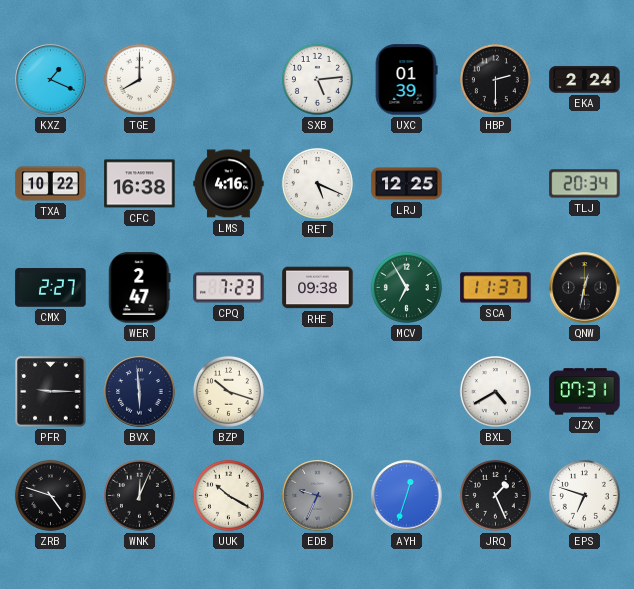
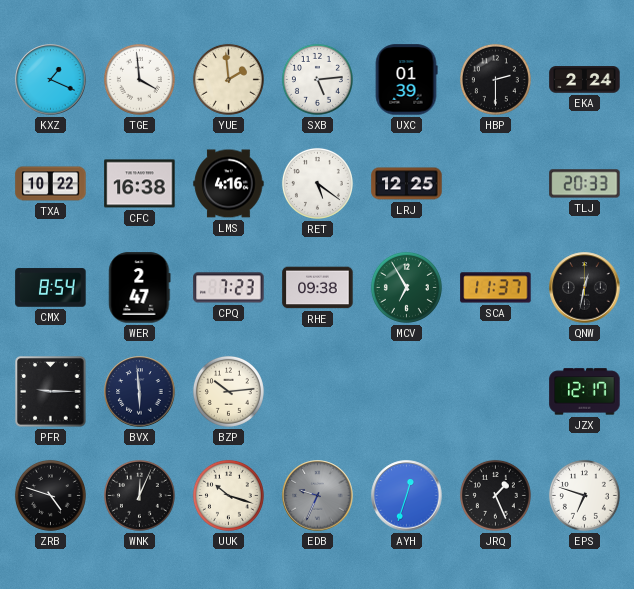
TGE: 8:00 -> 3:59
YUE: none -> 1:59
RET: 5:19 -> 5:21
TLJ: 20:34 -> 20:33
CMX: 2:27 -> 8:54
BZP: 10:18 -> 10:14
BXL: 4:40 -> none
JZX: 07:31 -> 12:17
UUK: 10:20 -> 10:18
